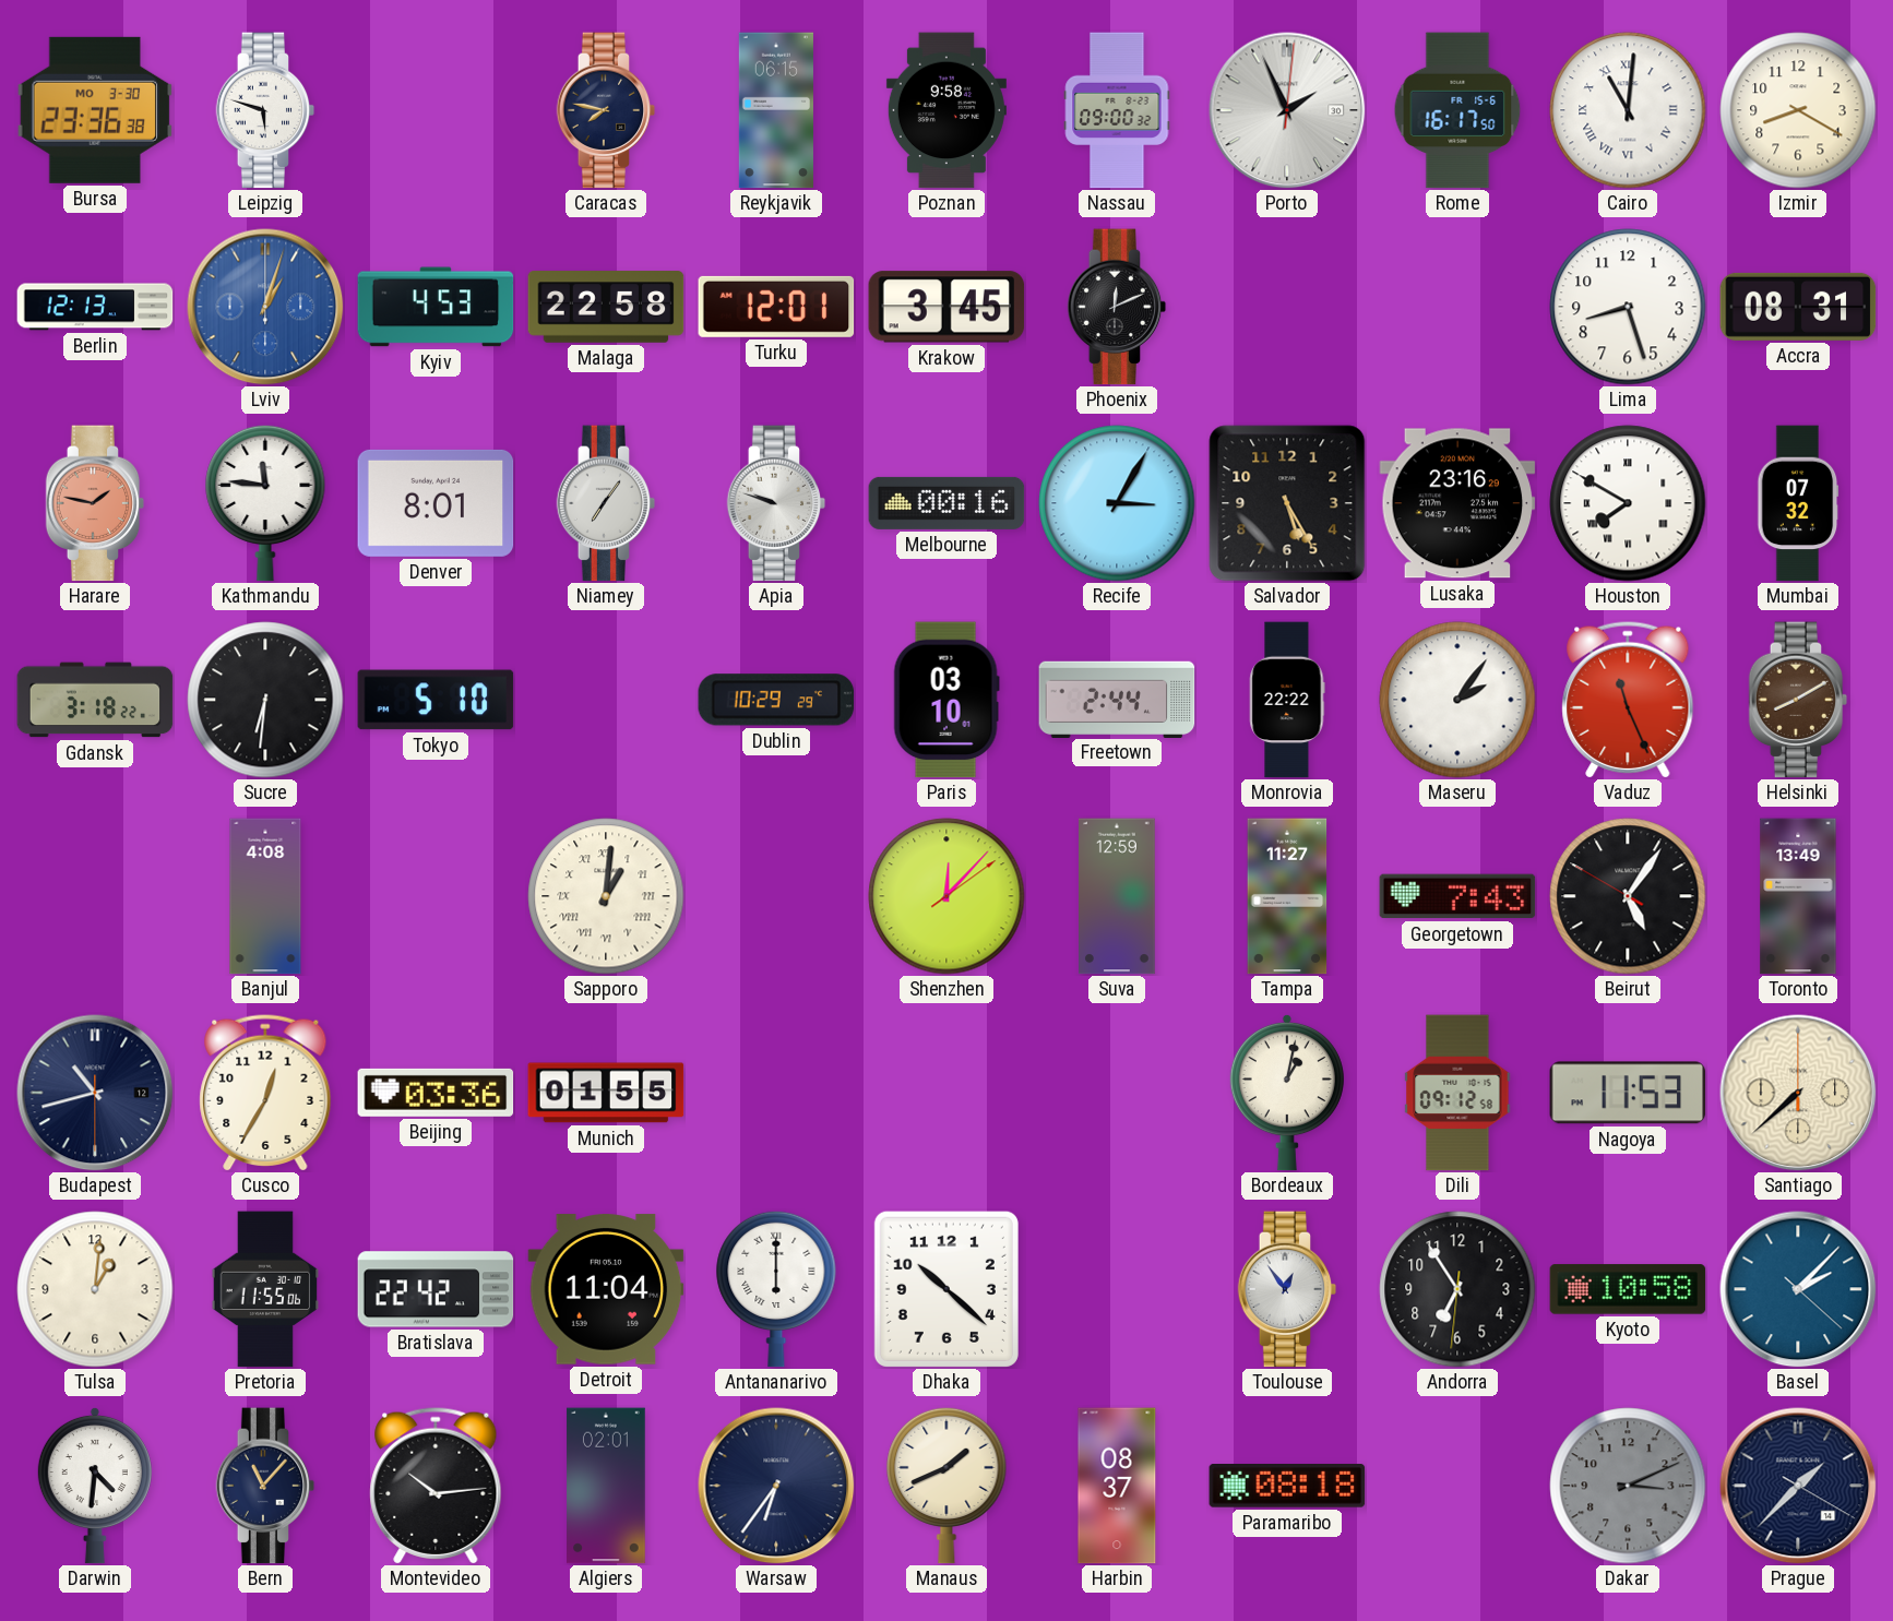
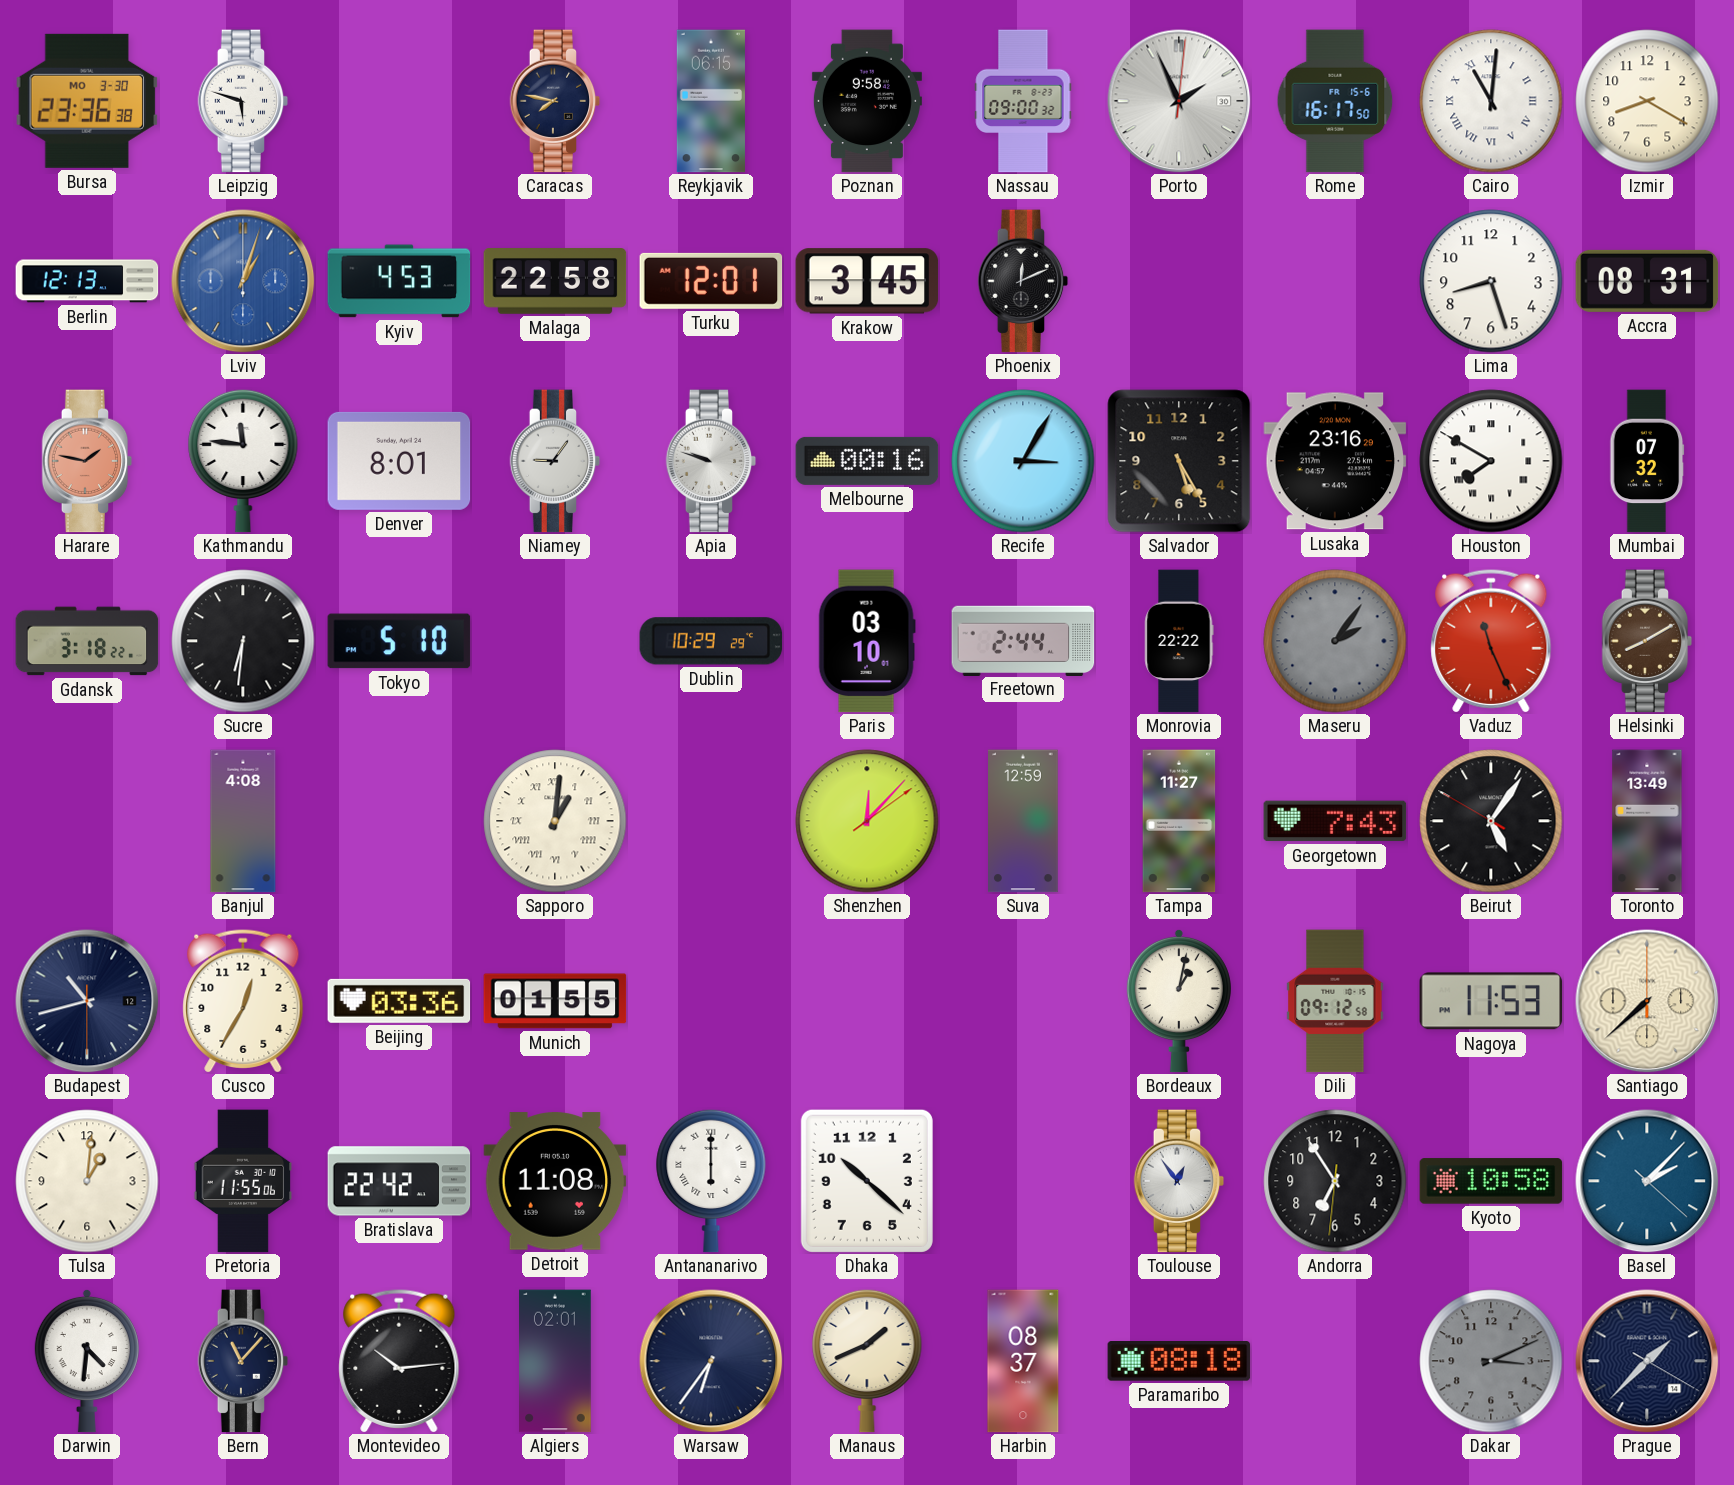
Niamey: 7:06 -> 9:06
Maseru dial: white -> grey
Detroit: 11:04 -> 11:08
